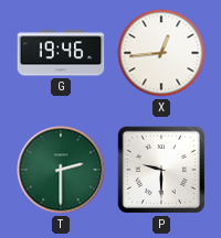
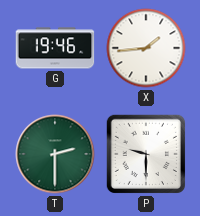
X: 12:44 -> 1:44
